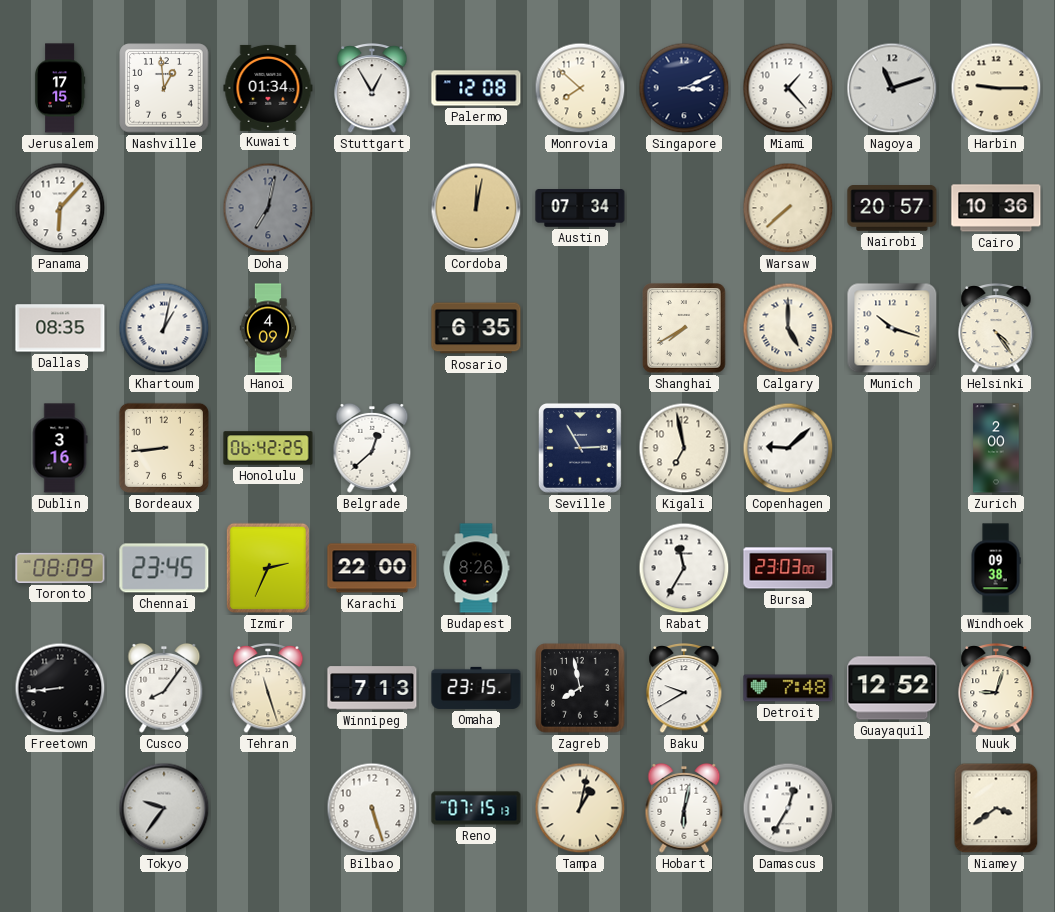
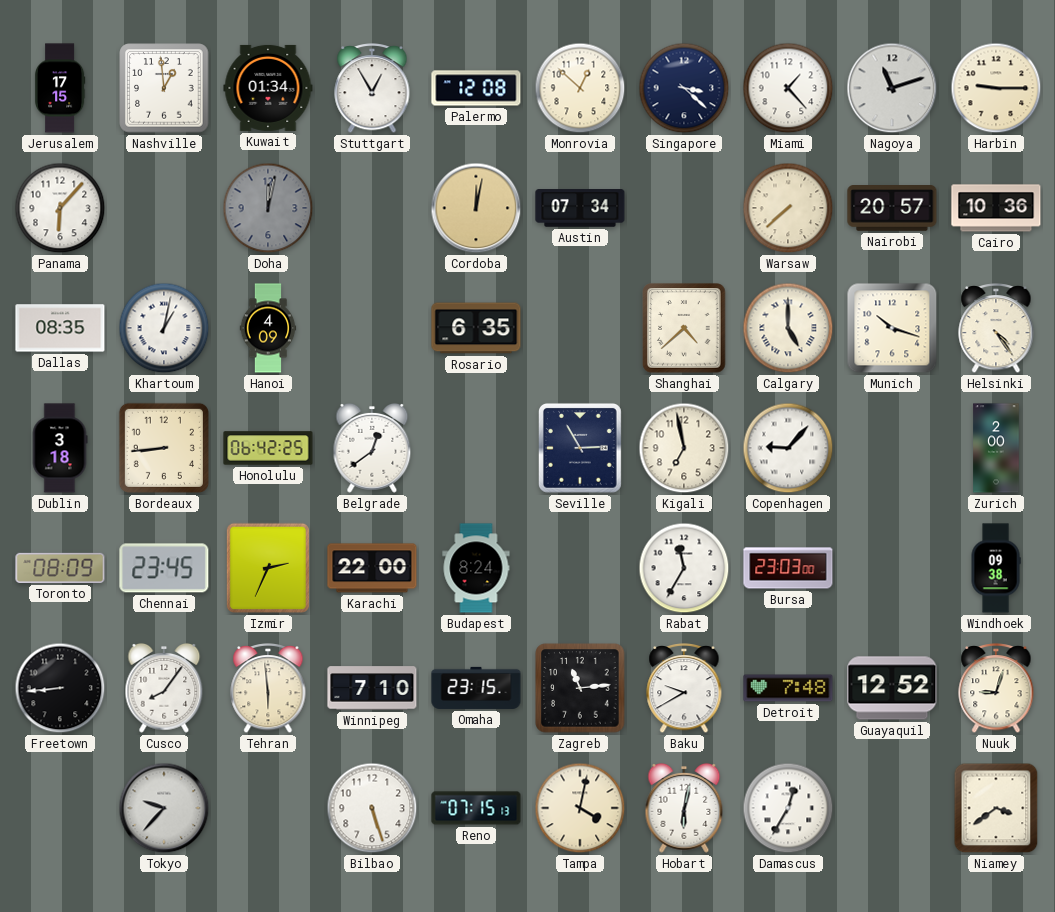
Monrovia: 7:52 -> 12:52
Singapore: 3:11 -> 3:22
Doha: 7:02 -> 12:02
Shanghai: 7:40 -> 4:38
Dublin: 3:16 -> 3:18
Belgrade: 12:38 -> 12:39
Copenhagen: 9:08 -> 9:07
Budapest: 8:26 -> 8:24
Tehran: 11:27 -> 5:59
Winnipeg: 7:13 -> 7:10
Zagreb: 7:58 -> 11:14
Tokyo: 9:36 -> 9:37
Tampa: 1:02 -> 4:02
